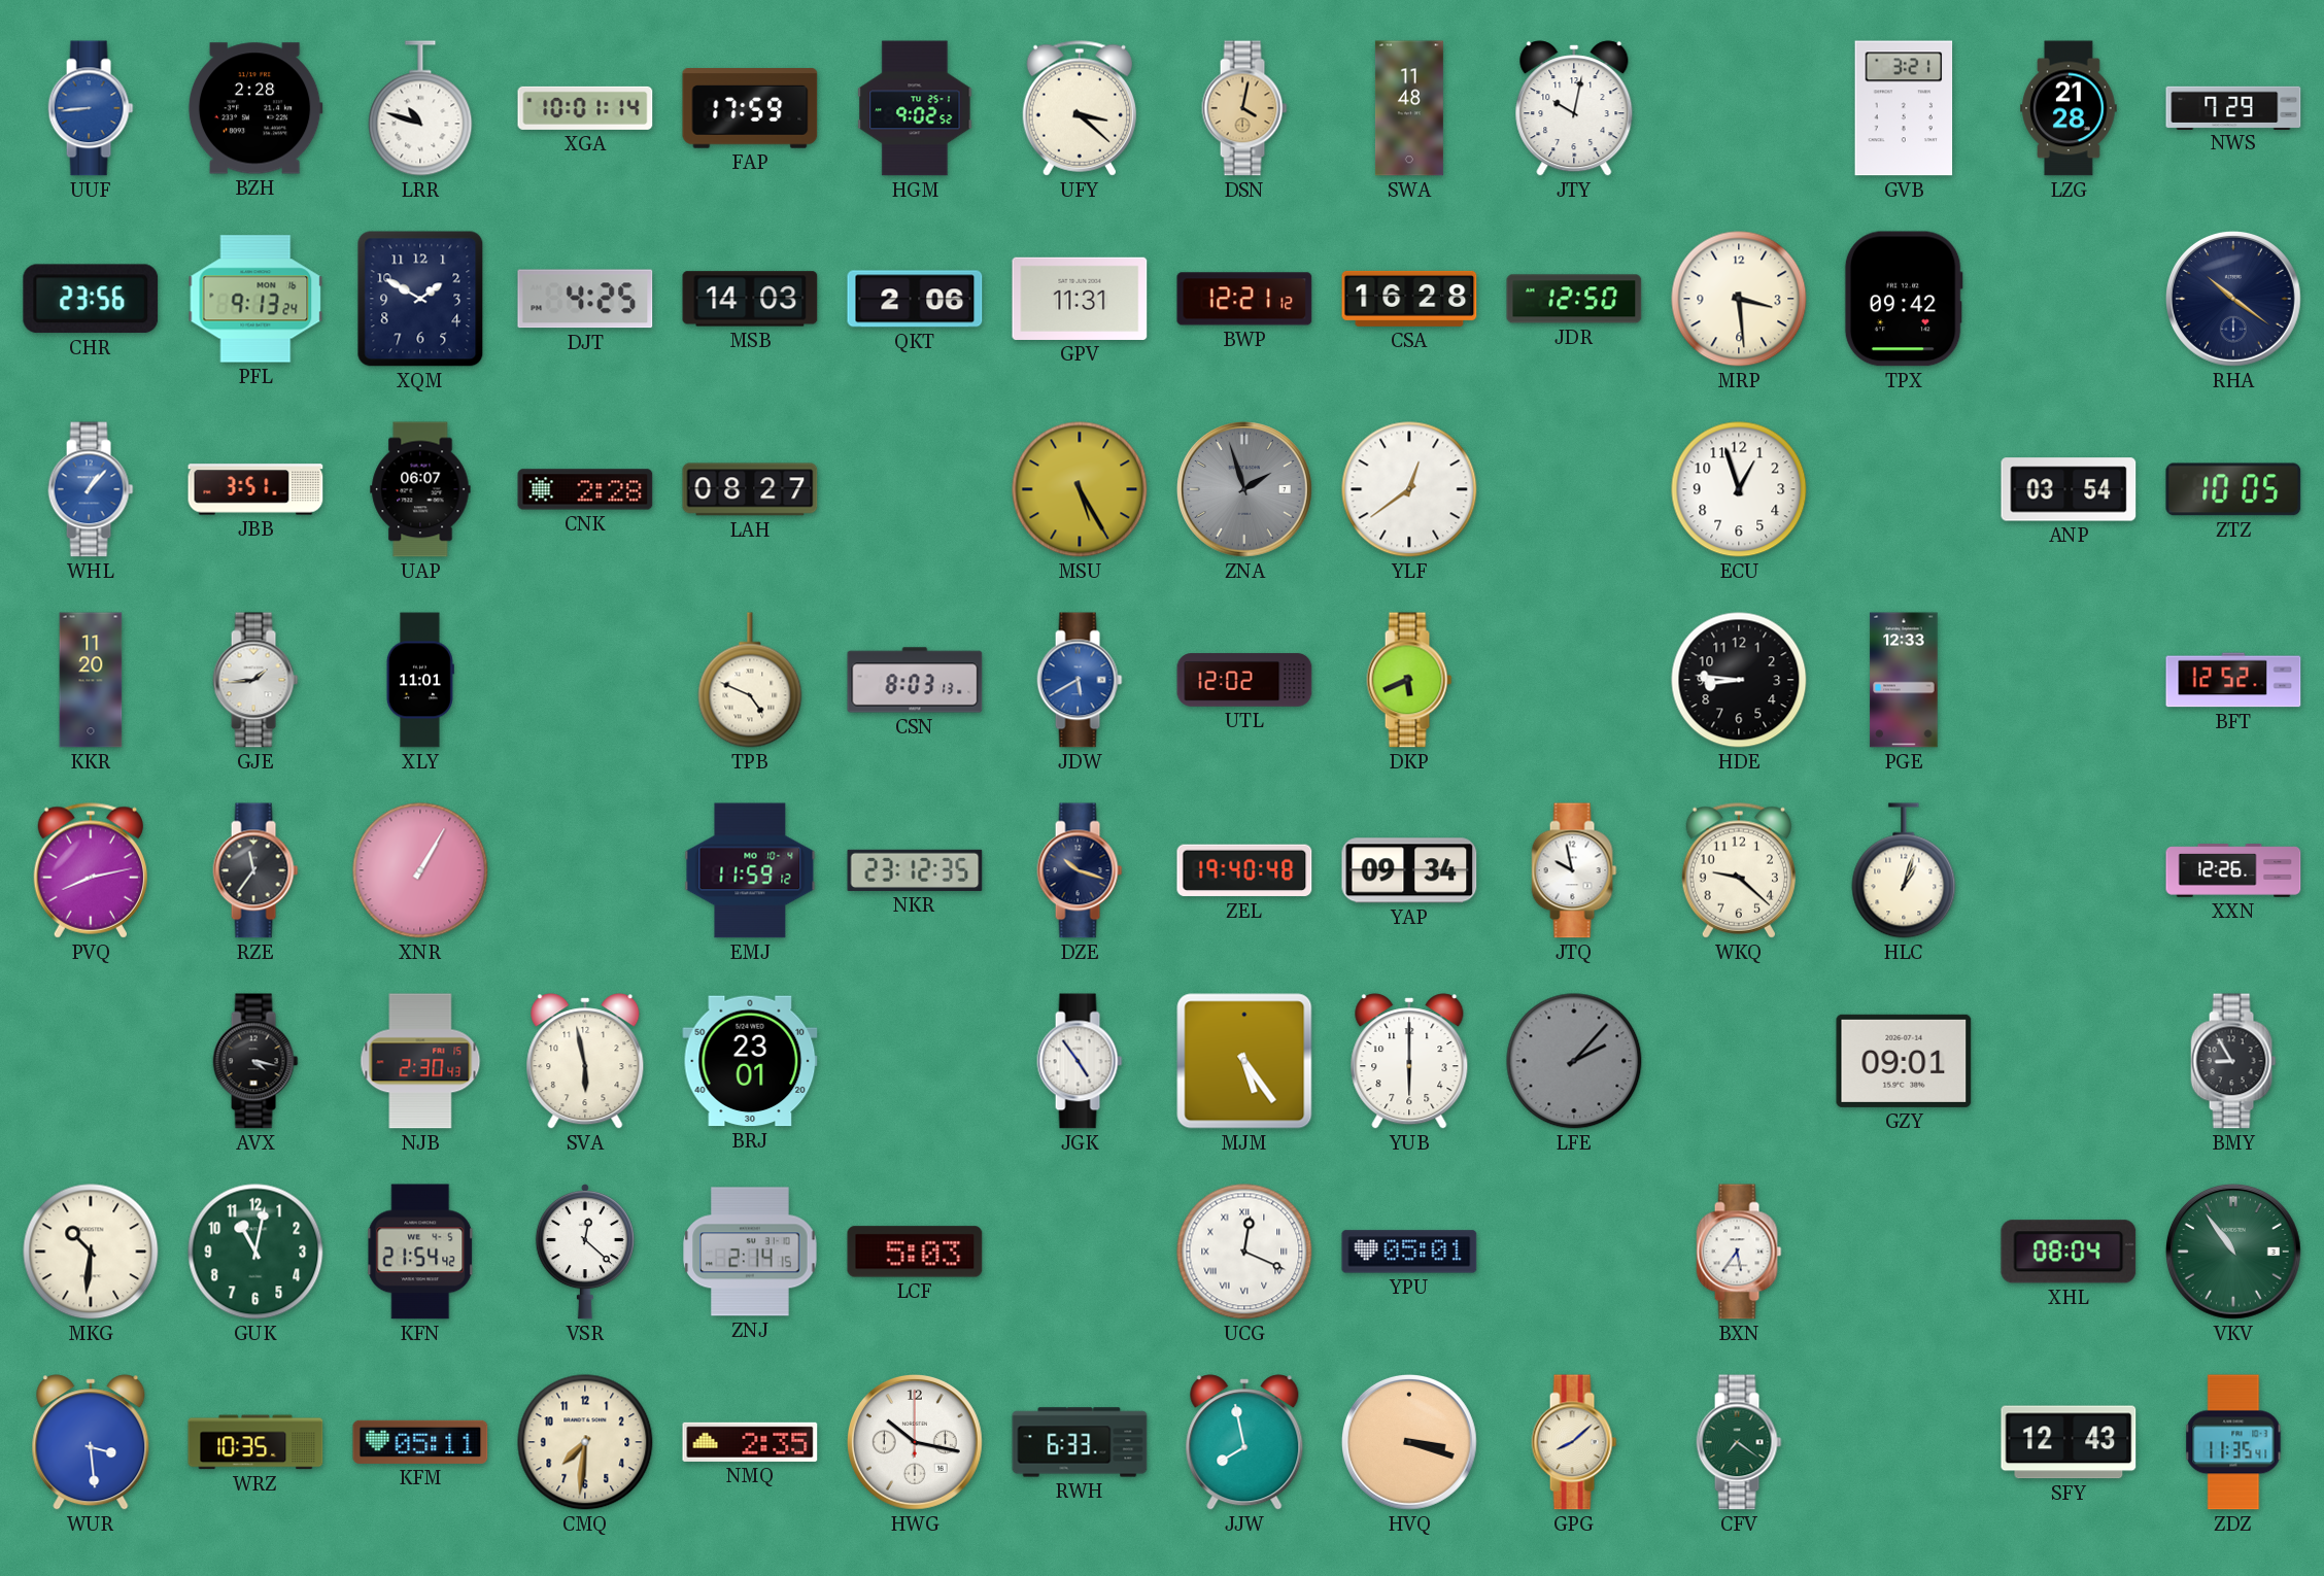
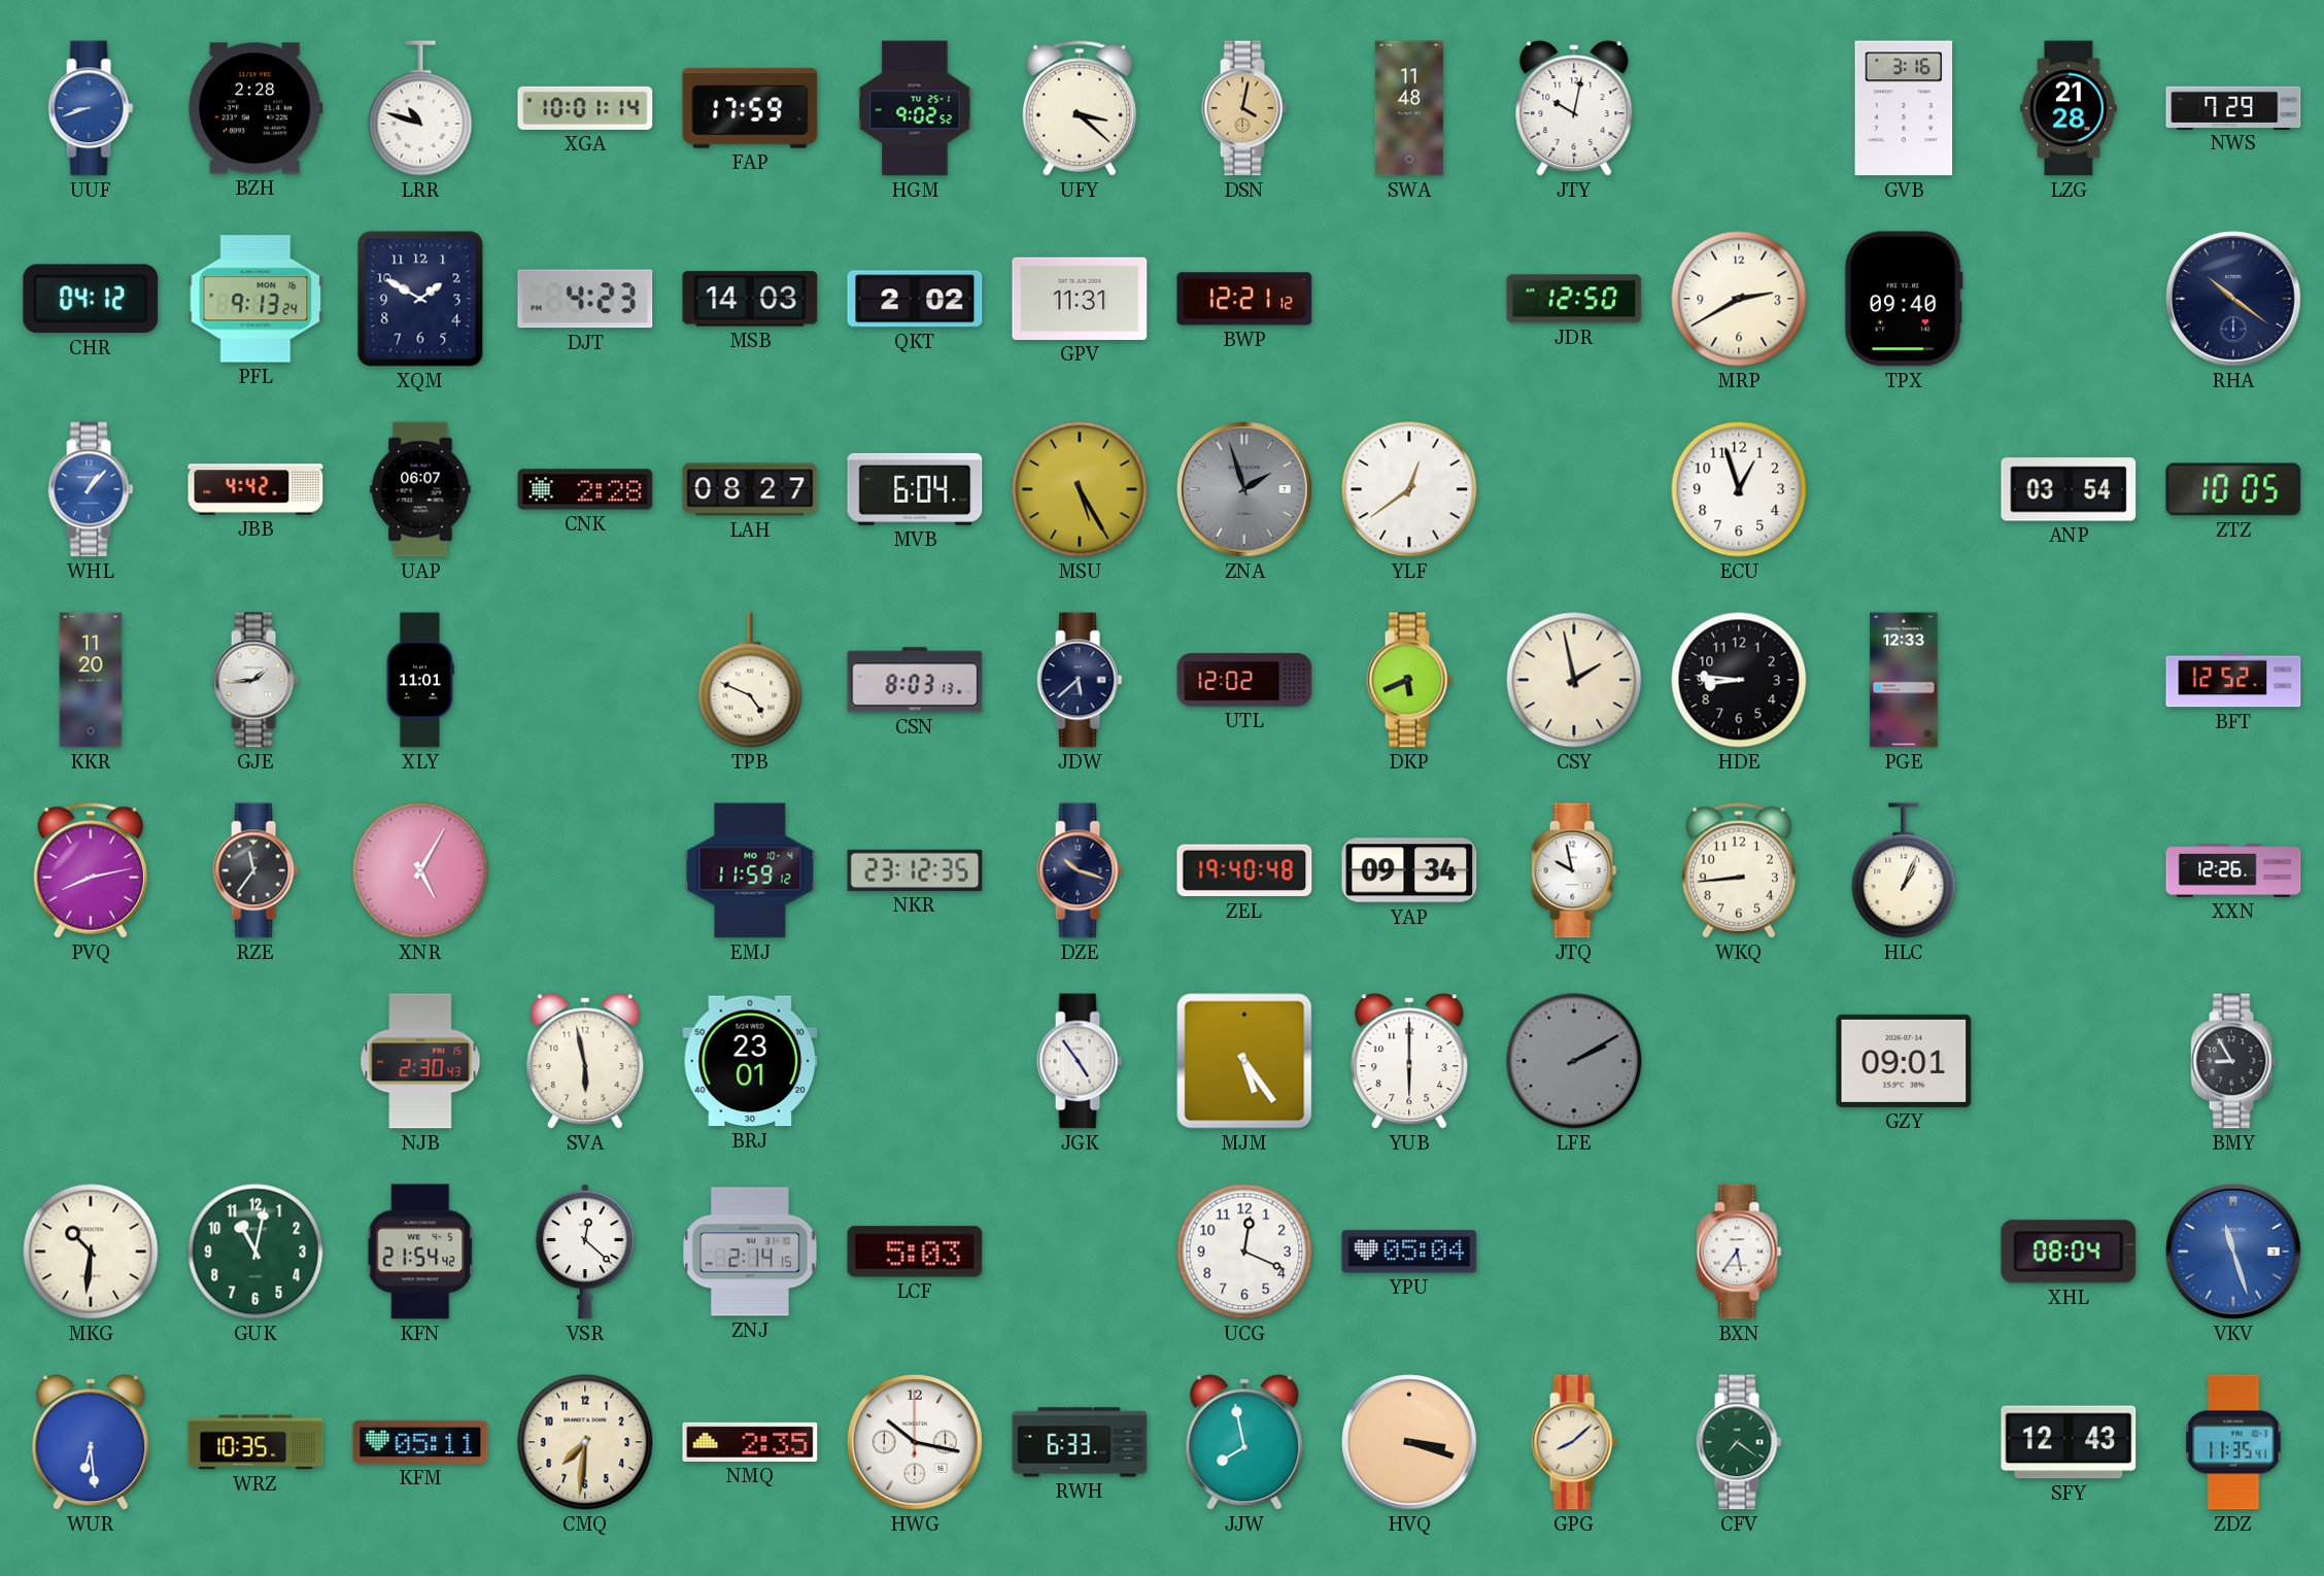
UUF: 8:44 -> 8:42
GVB: 3:21 -> 3:16
CHR: 23:56 -> 04:12
DJT: 4:25 -> 4:23
QKT: 2:06 -> 2:02
CSA: 16:28 -> none
MRP: 3:29 -> 2:40
TPX: 09:42 -> 09:40
JBB: 3:51 -> 4:42
MVB: none -> 6:04
JDW: 5:40 -> 5:38
JDW dial: blue -> navy
CSY: none -> 1:58
XNR: 1:05 -> 5:05
WKQ: 9:22 -> 8:44
HLC: 1:03 -> 1:04
AVX: 4:17 -> none
LFE: 2:07 -> 2:10
UCG numerals: Roman -> Arabic
YPU: 05:01 -> 05:04
VKV: 10:54 -> 11:27
VKV dial: green -> blue
WUR: 3:29 -> 6:29
